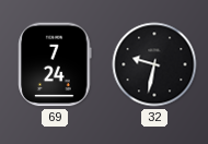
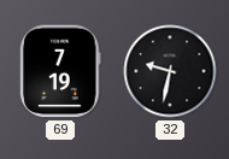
69: 7:24 -> 7:19
